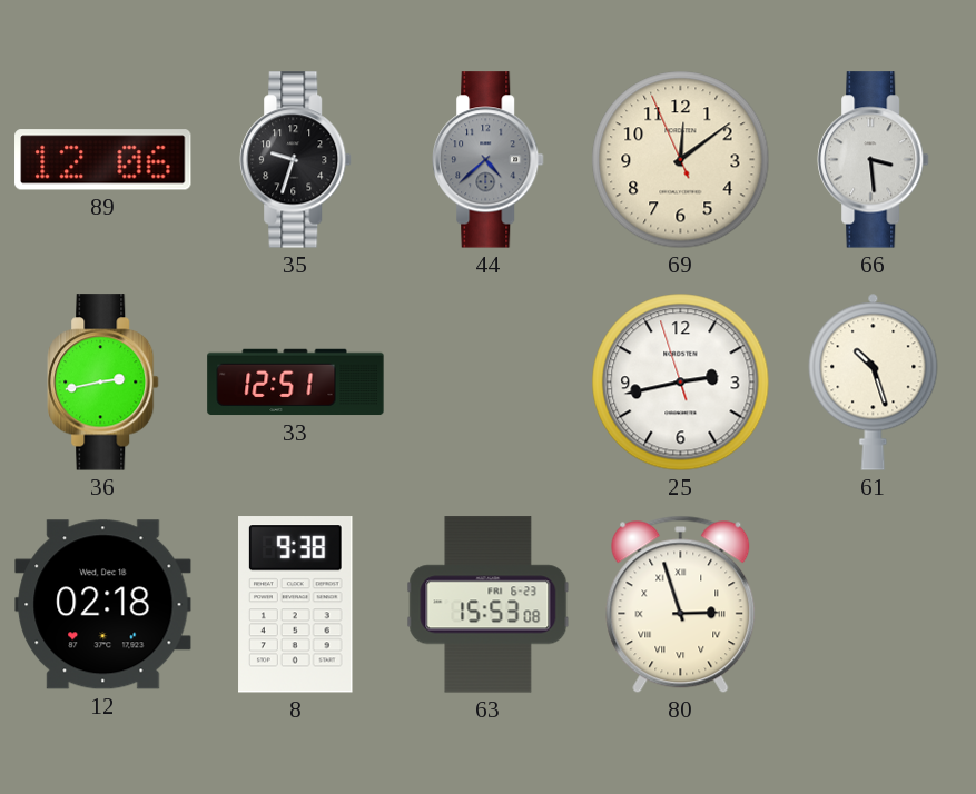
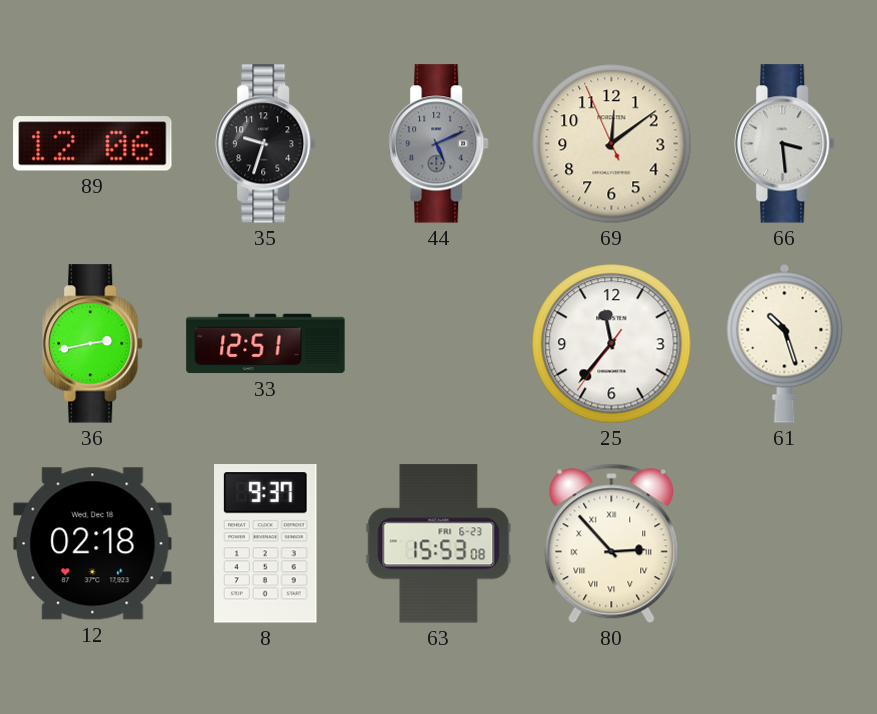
44: 4:38 -> 5:11
25: 2:42 -> 11:36
8: 9:38 -> 9:37
80: 2:57 -> 2:53
